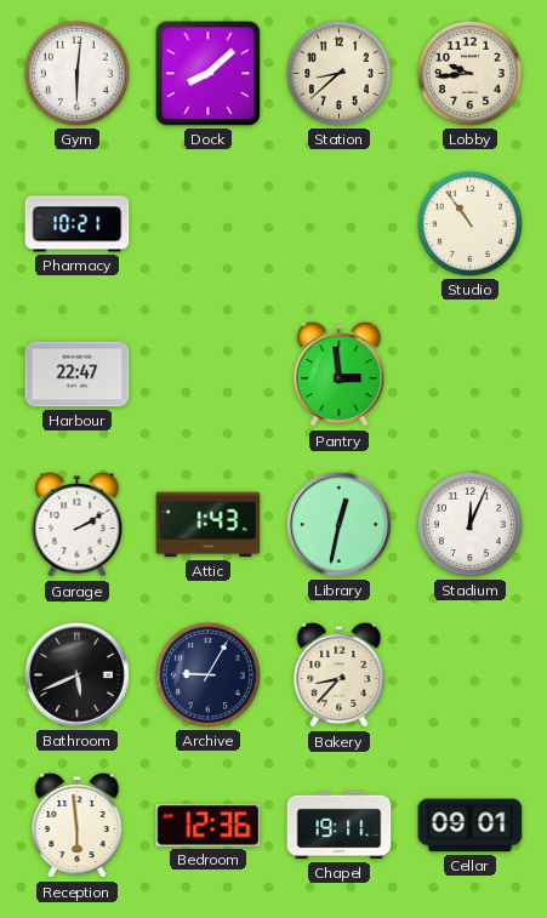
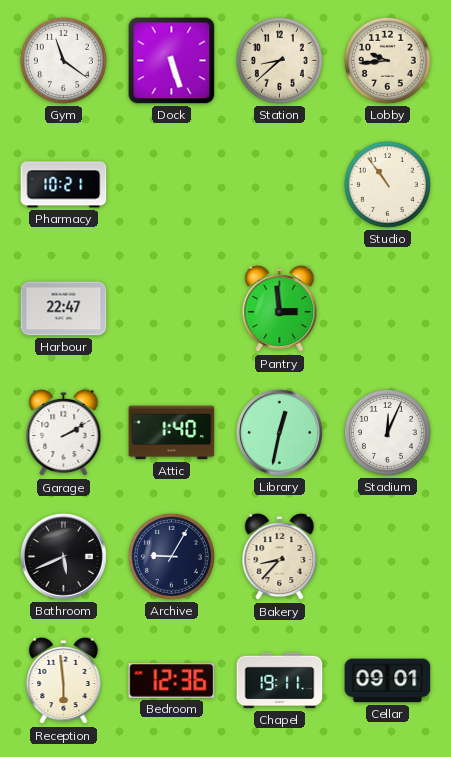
Gym: 6:01 -> 11:21
Dock: 8:08 -> 5:27
Attic: 1:43 -> 1:40
